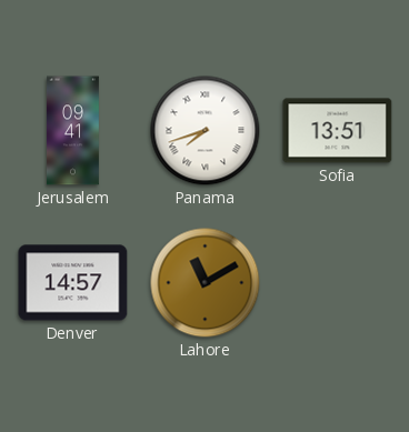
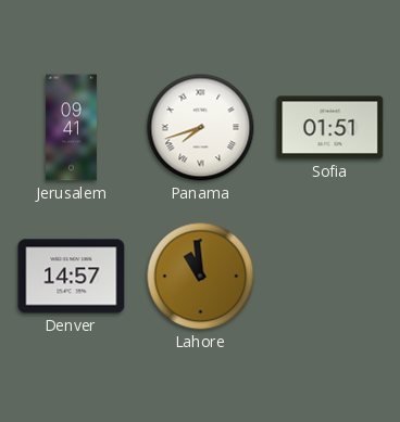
Sofia: 13:51 -> 01:51
Lahore: 11:10 -> 10:59
